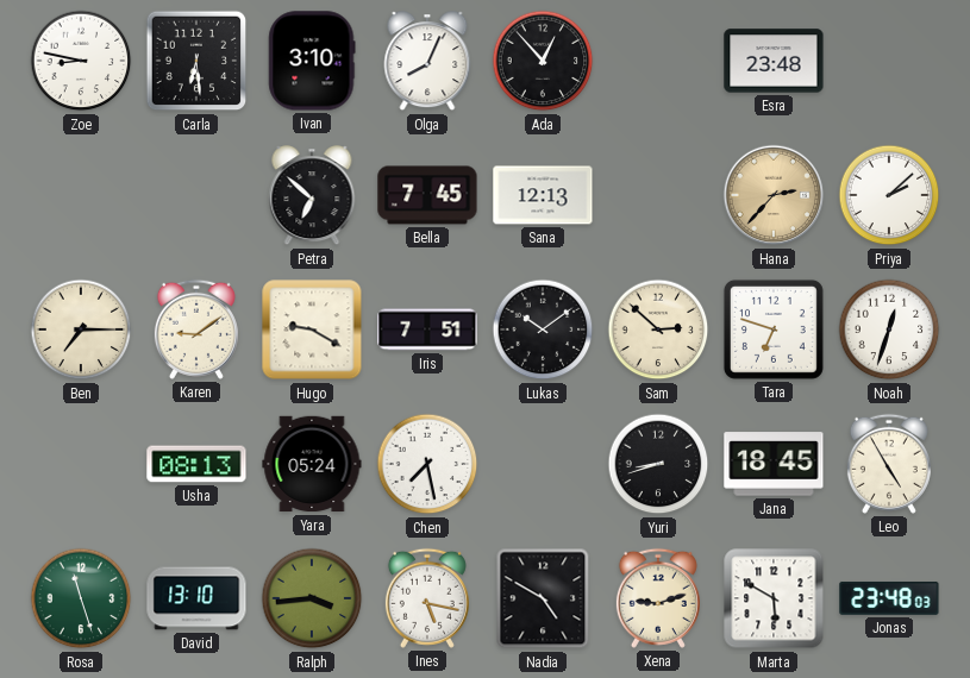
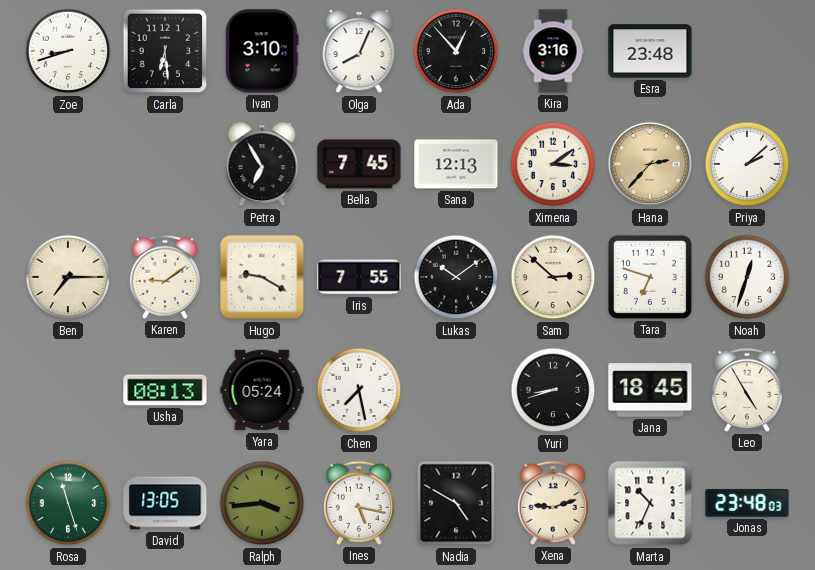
Zoe: 8:47 -> 8:42
Kira: none -> 3:16
Petra: 6:52 -> 6:55
Ximena: none -> 3:09
Iris: 7:51 -> 7:55
David: 13:10 -> 13:05
Marta: 5:50 -> 10:34
